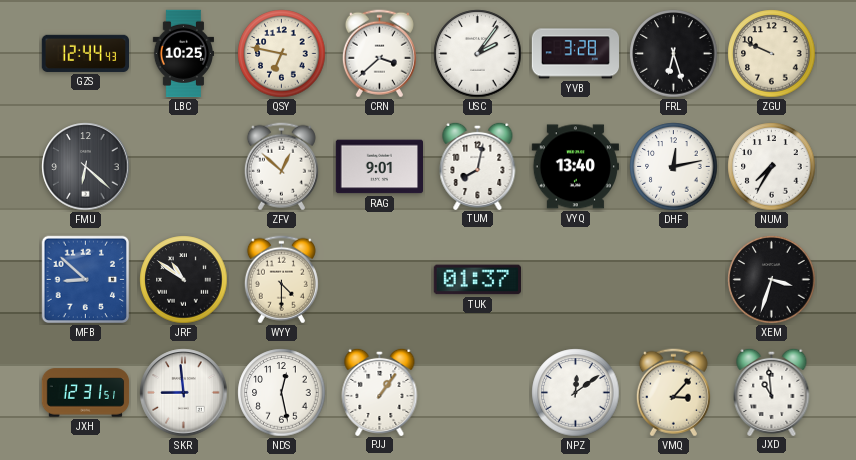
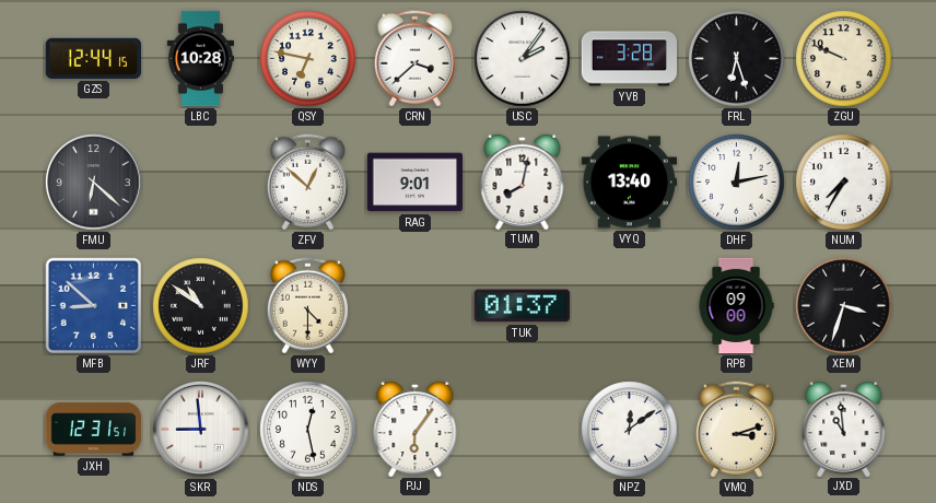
GZS: 12:44:43 -> 12:44:15
LBC: 10:25 -> 10:28
RPB: none -> 09:00
PJJ: 1:06 -> 6:06
VMQ: 3:07 -> 3:12
